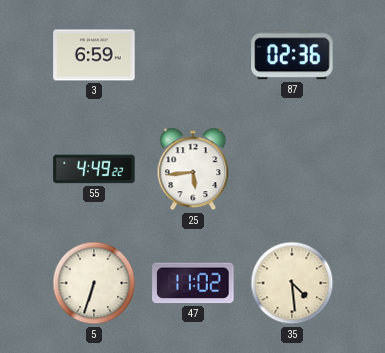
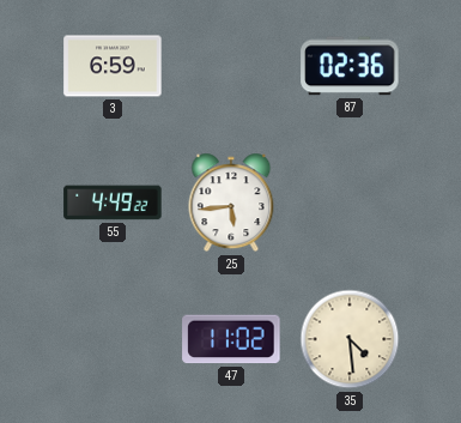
5: 6:33 -> none
